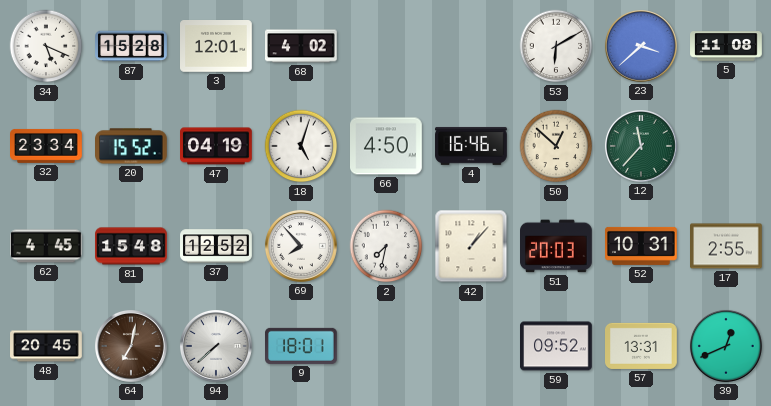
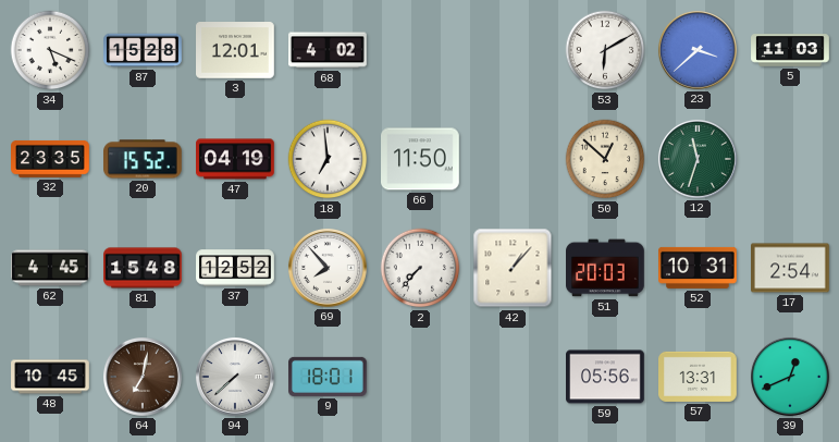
5: 11:08 -> 11:03
32: 23:34 -> 23:35
18: 5:03 -> 6:59
66: 4:50 -> 11:50
4: 16:46 -> none
12: 11:37 -> 11:33
2: 7:32 -> 7:37
17: 2:55 -> 2:54
48: 20:45 -> 10:45
59: 09:52 -> 05:56
